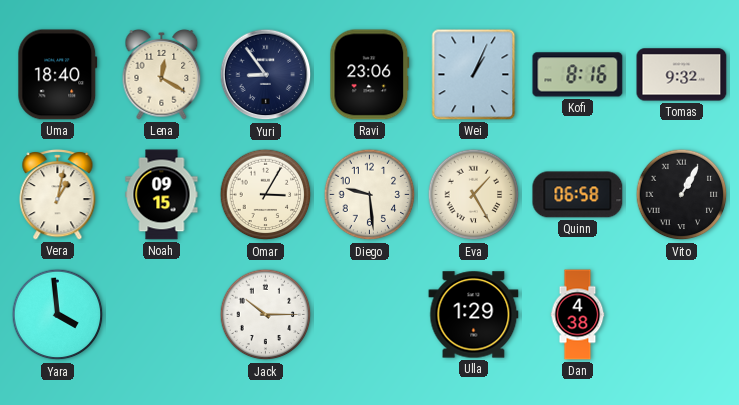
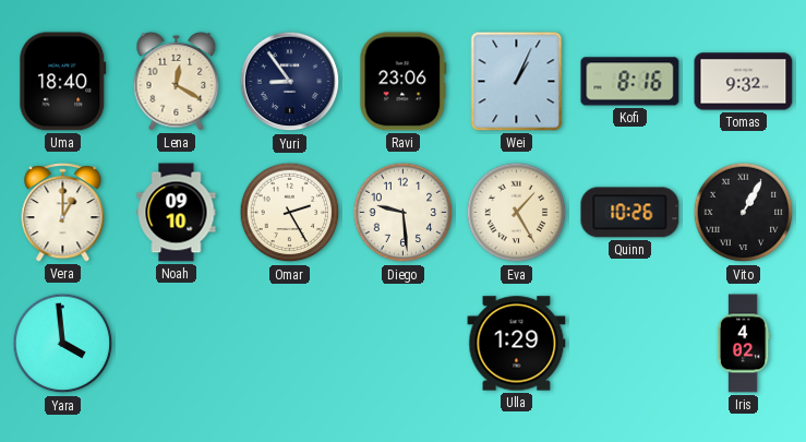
Vera: 1:02 -> 1:00
Noah: 09:15 -> 09:10
Omar: 3:05 -> 2:25
Quinn: 06:58 -> 10:26
Jack: 10:15 -> none
Dan: 4:38 -> none
Iris: none -> 4:02
